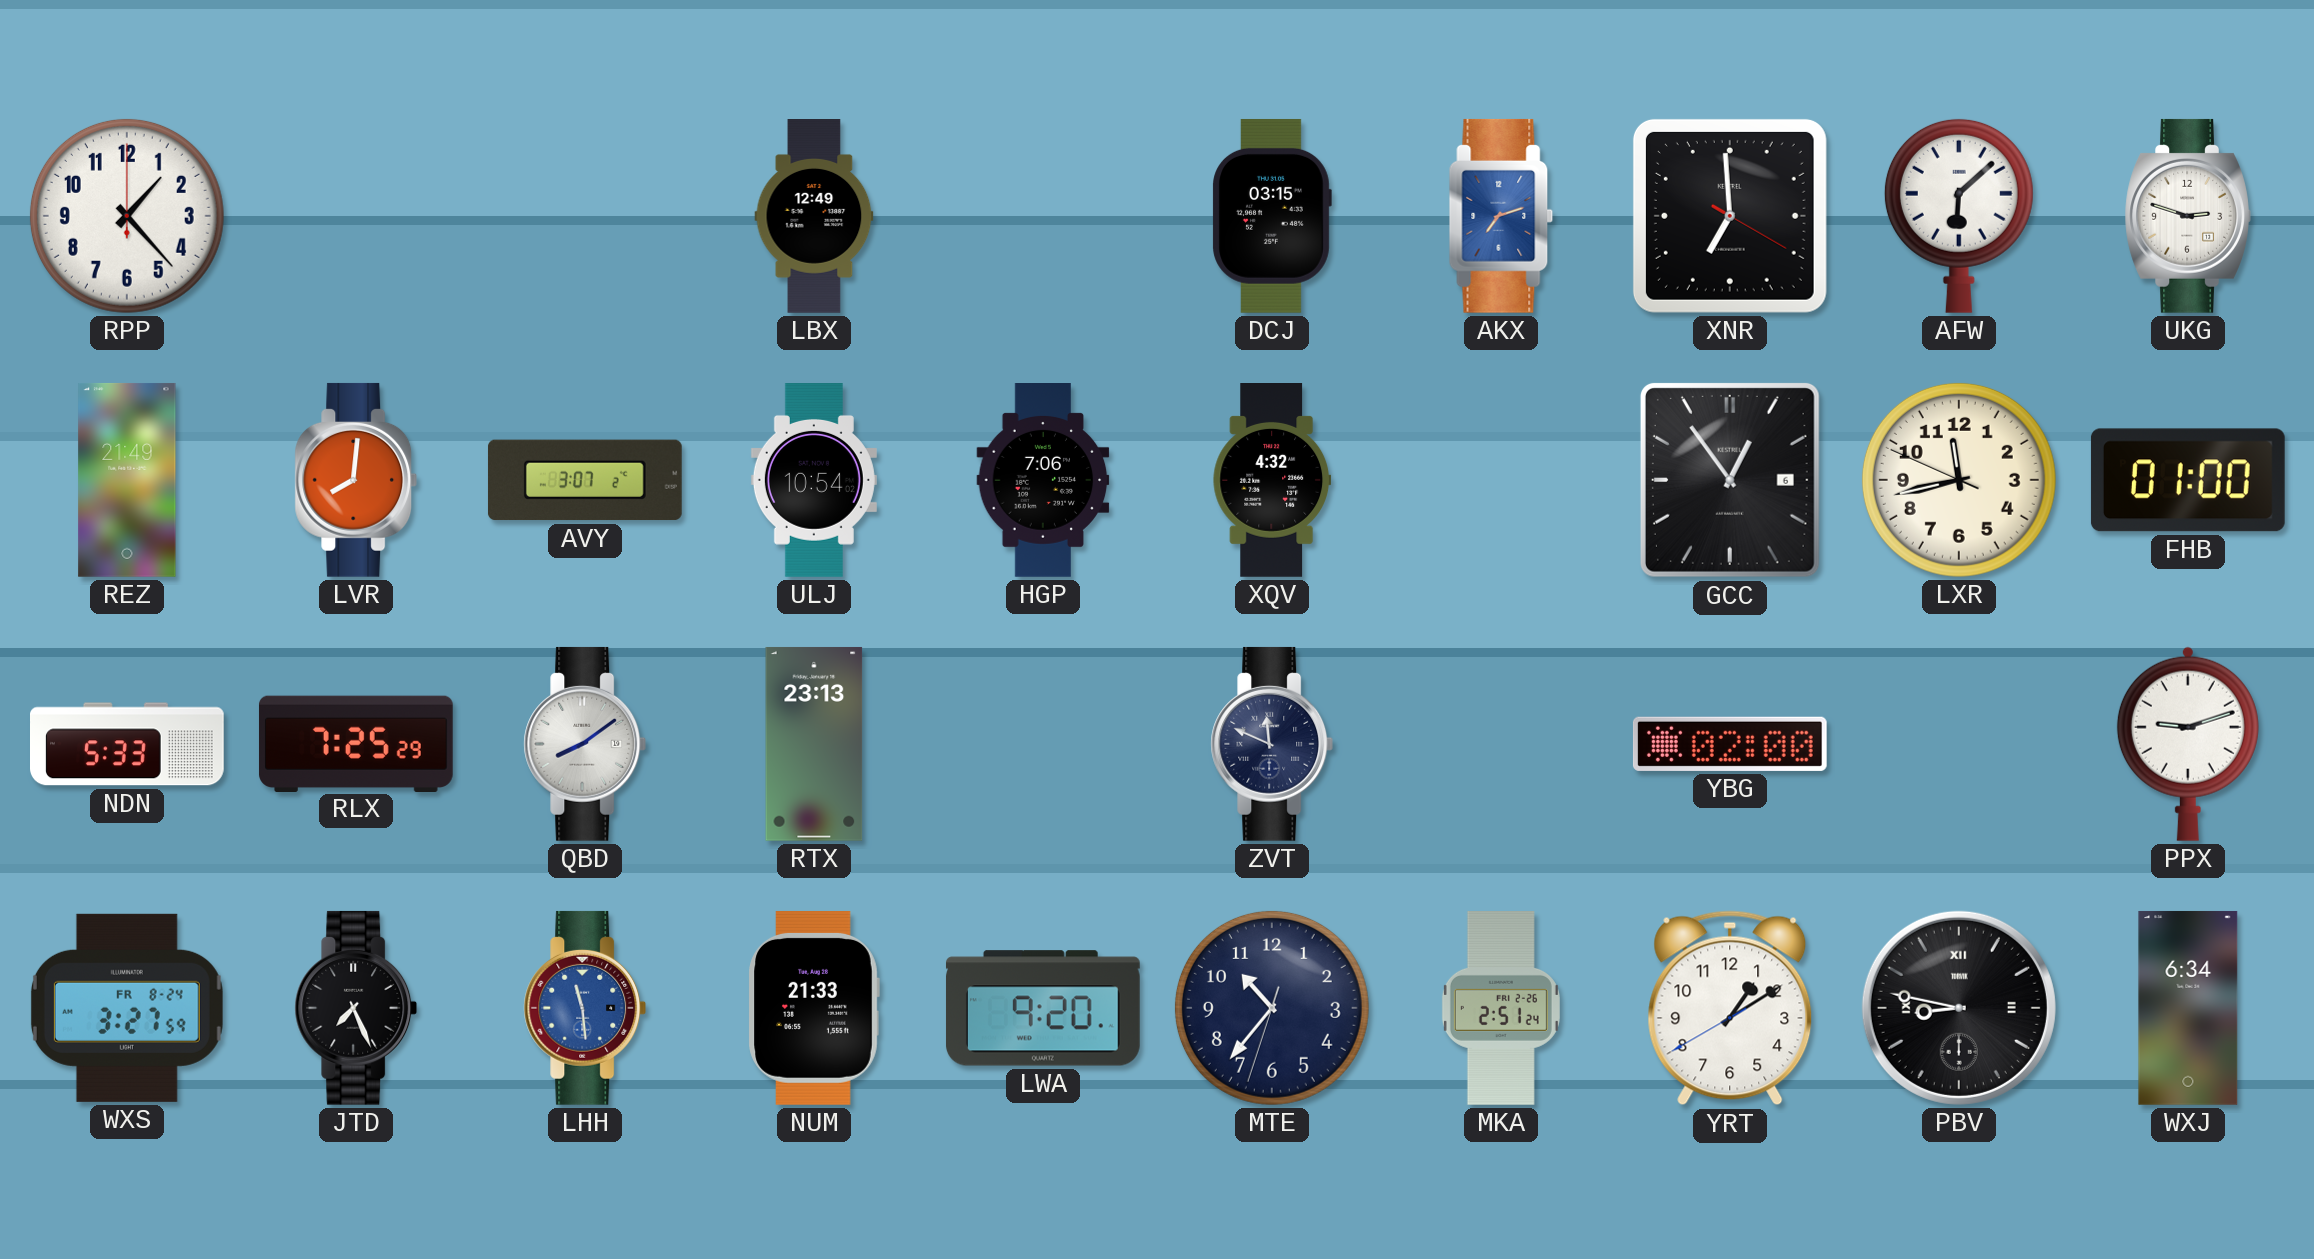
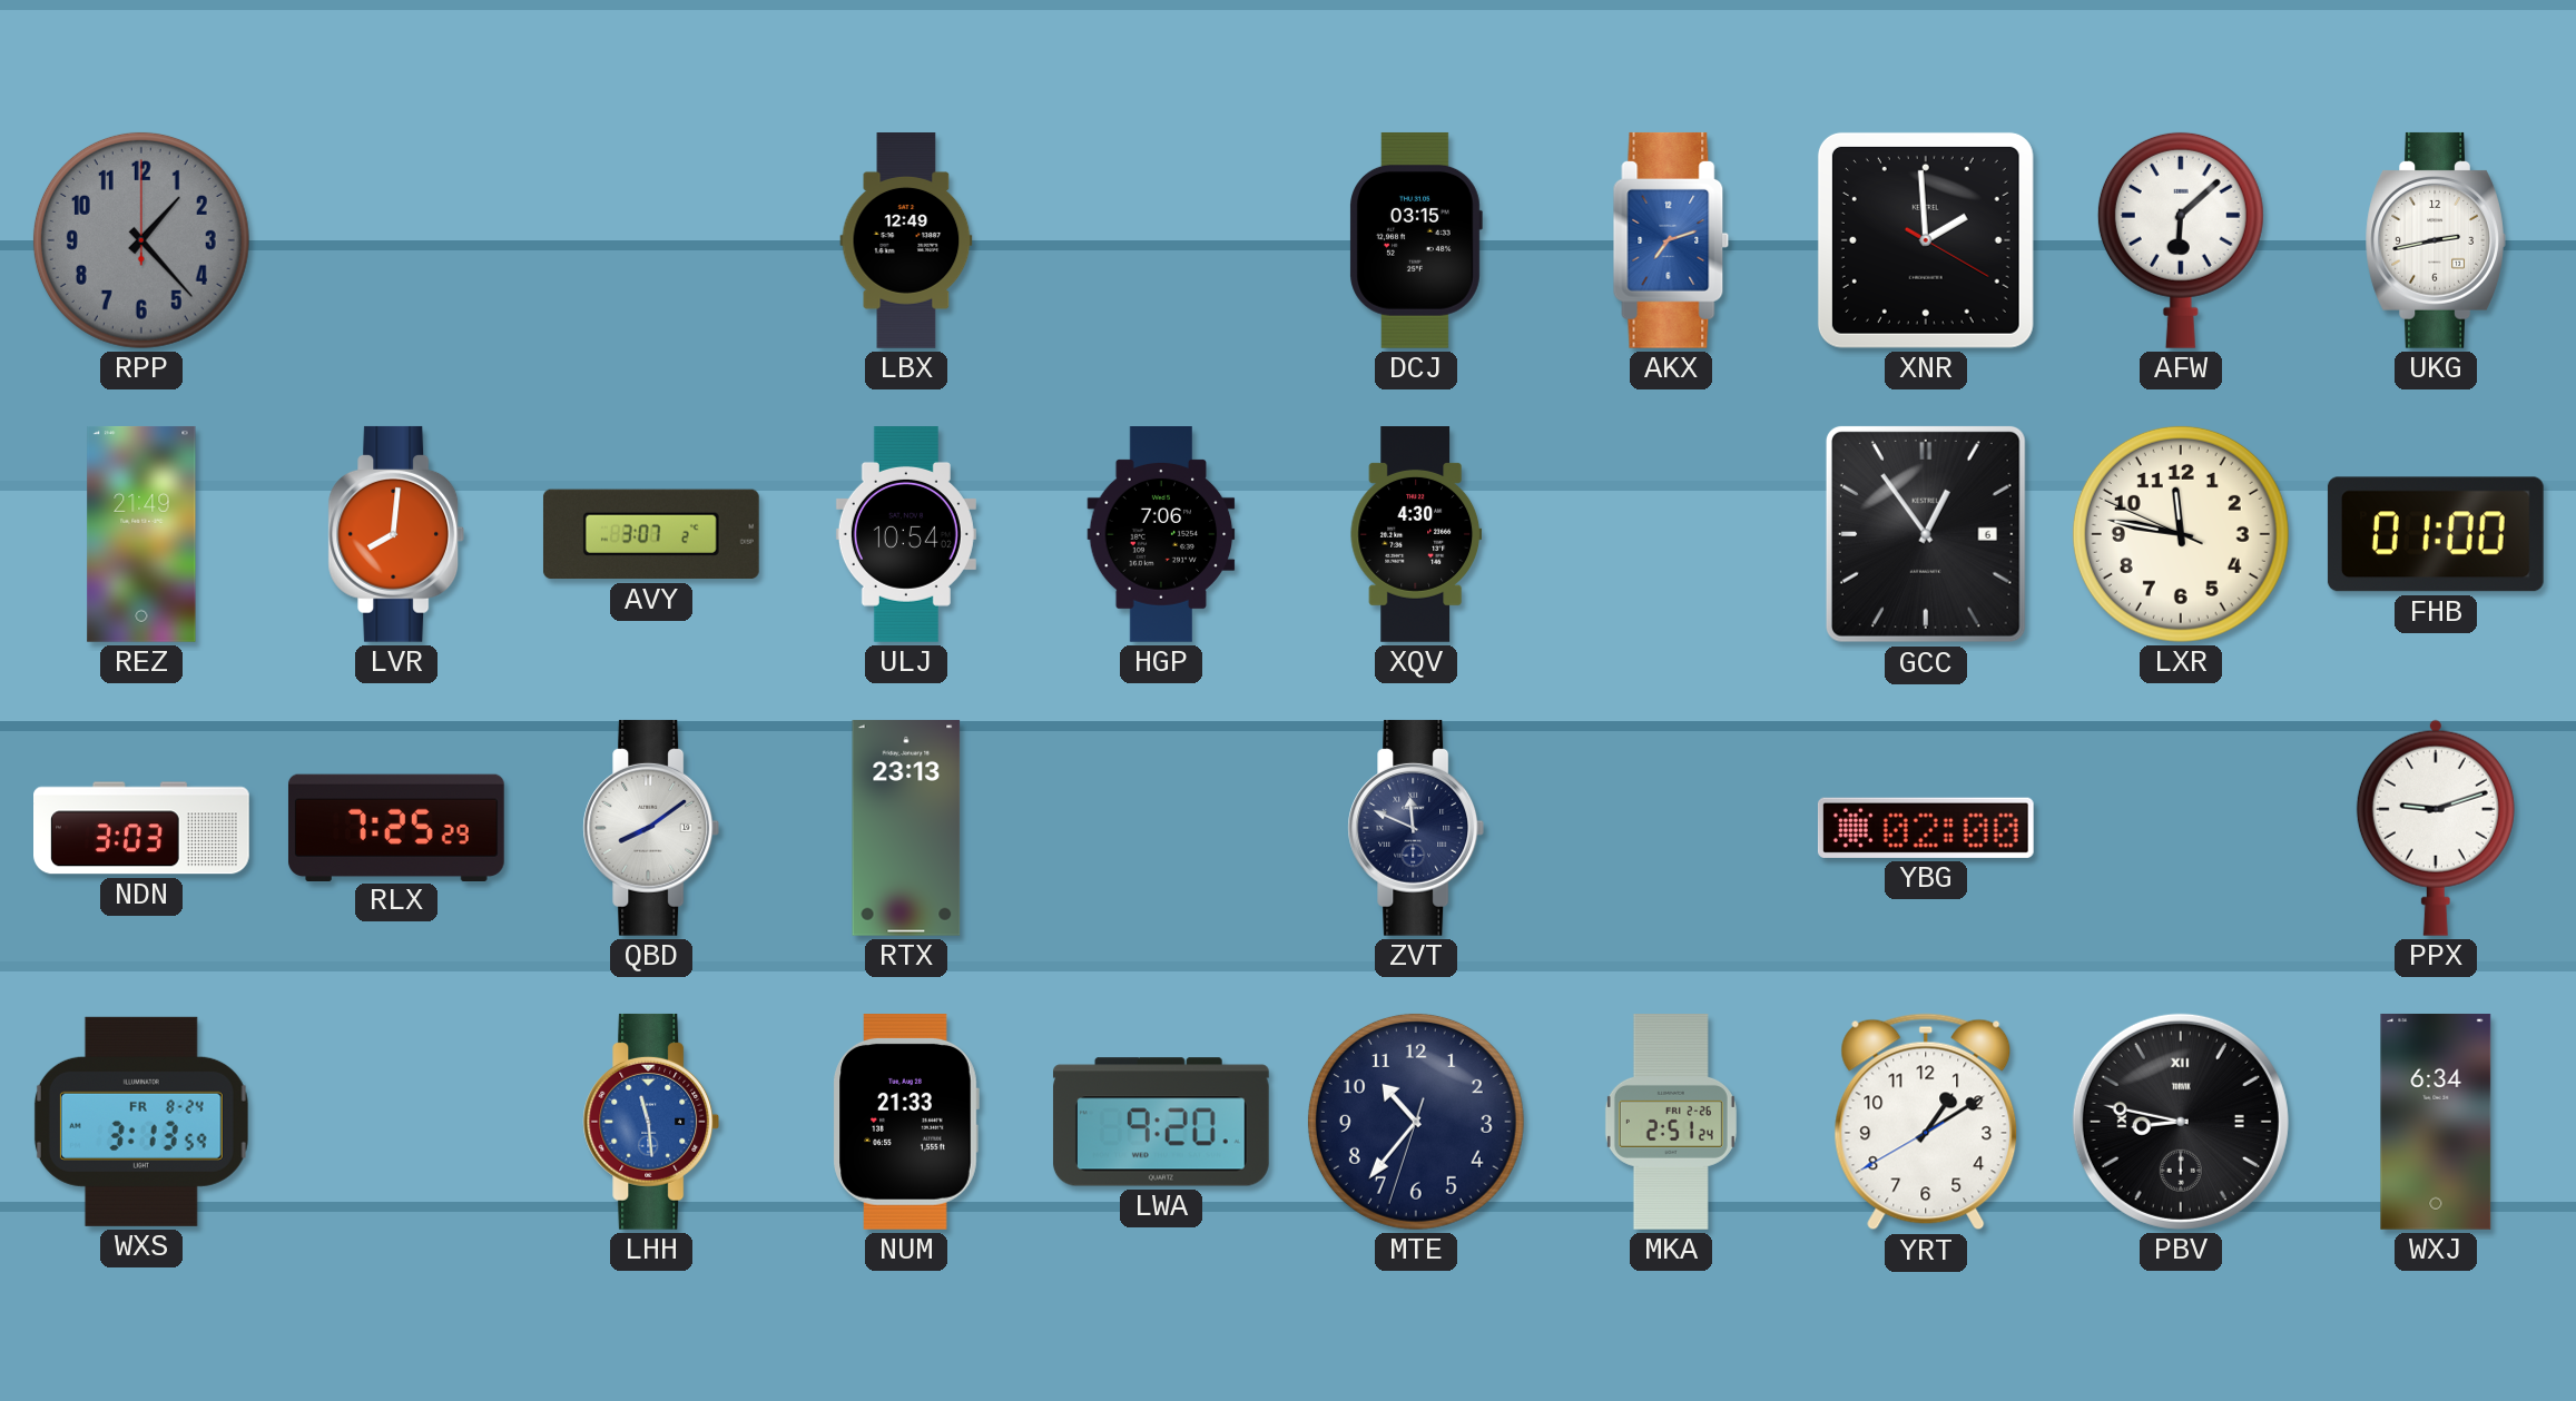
RPP dial: white -> grey
XNR: 6:59 -> 1:59
UKG: 2:48 -> 2:43
XQV: 4:32 -> 4:30
LXR: 11:42 -> 11:46
NDN: 5:33 -> 3:03
WXS: 3:27 -> 3:13
JTD: 7:26 -> none
